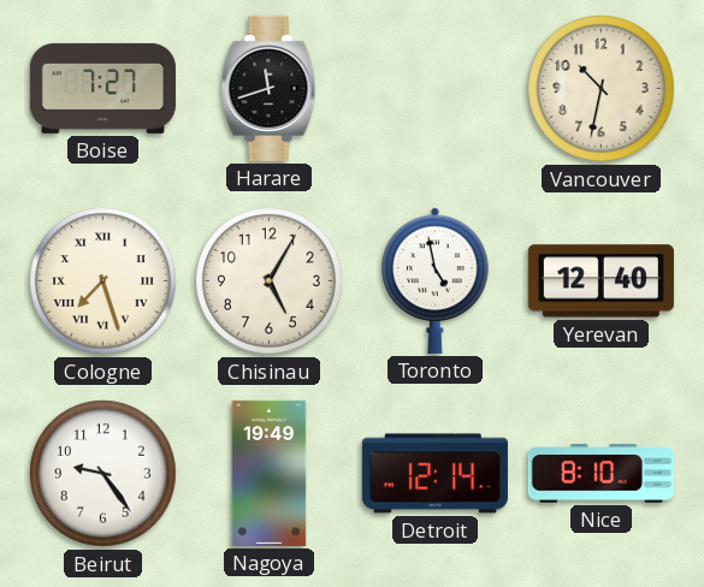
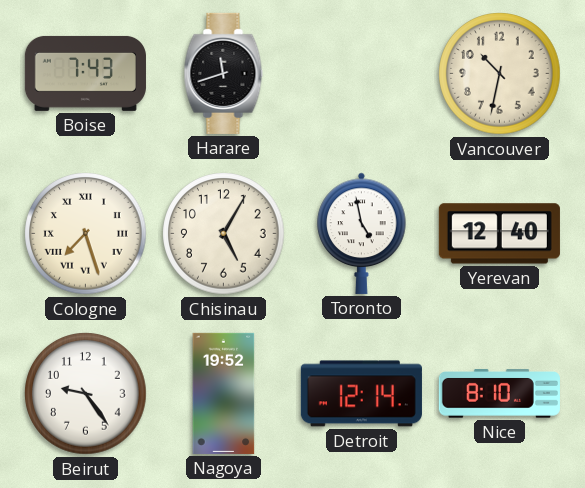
Boise: 7:27 -> 7:43
Nagoya: 19:49 -> 19:52
